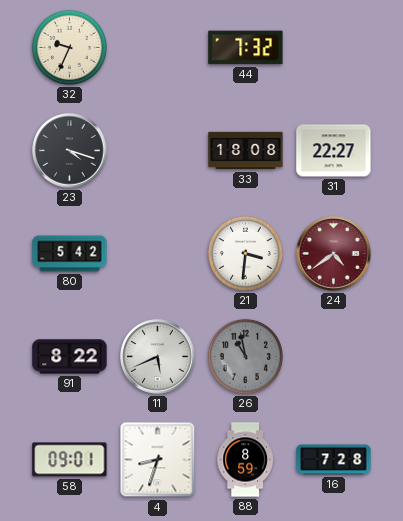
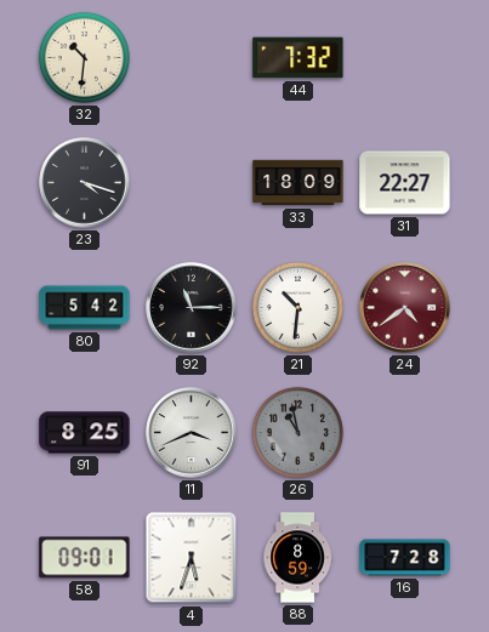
32: 9:34 -> 10:31
33: 18:08 -> 18:09
92: none -> 11:15
21: 3:31 -> 10:31
91: 8:22 -> 8:25
11: 5:41 -> 3:41
4: 8:33 -> 5:33
